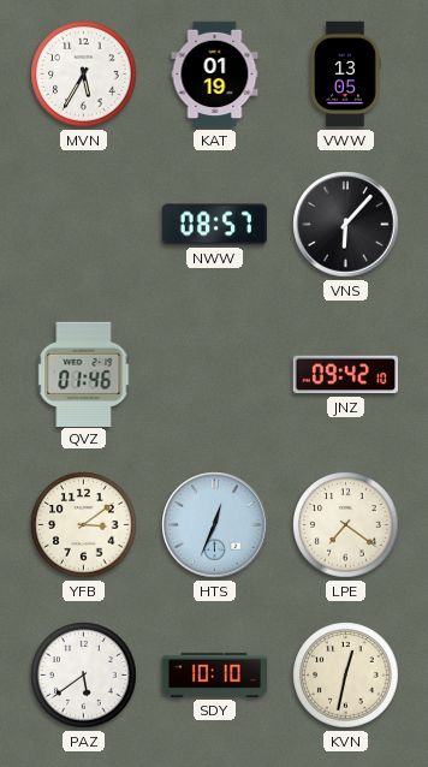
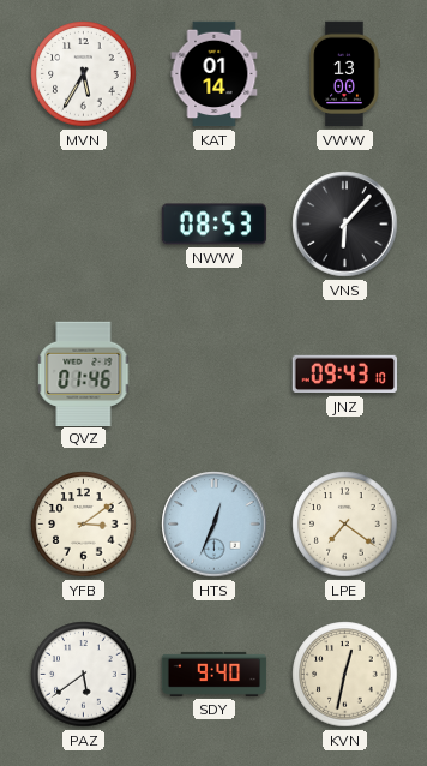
KAT: 01:19 -> 01:14
VWW: 13:05 -> 13:00
NWW: 08:57 -> 08:53
JNZ: 09:42 -> 09:43
SDY: 10:10 -> 9:40
